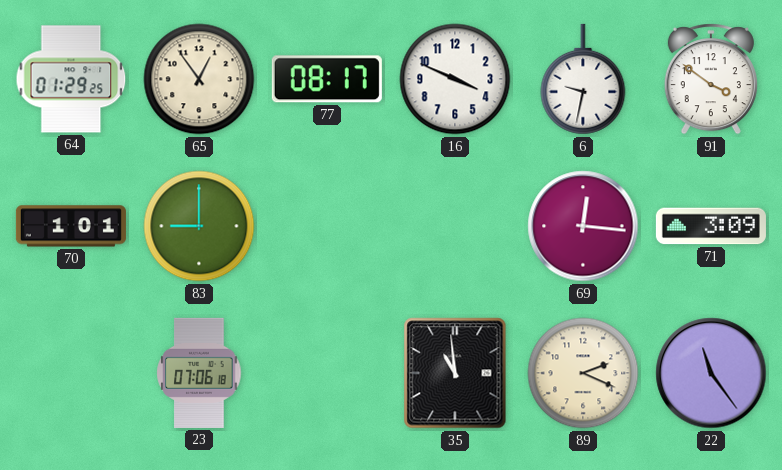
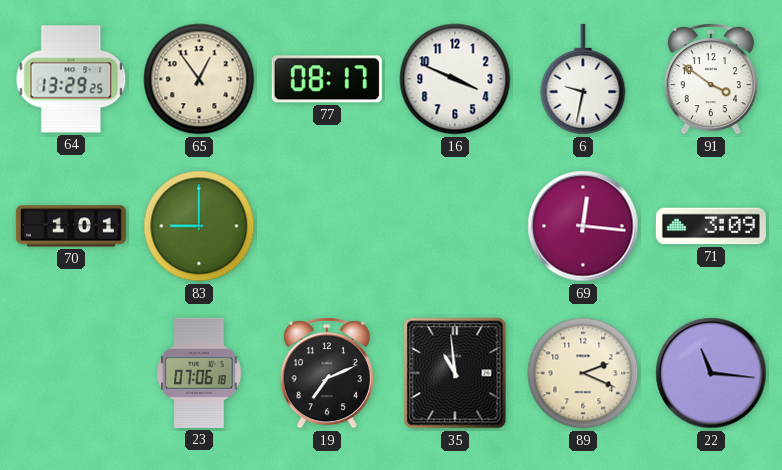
64: 01:29 -> 13:29
19: none -> 7:11
22: 11:24 -> 11:16
